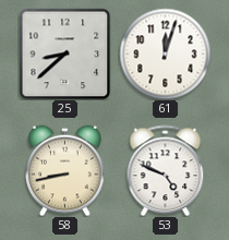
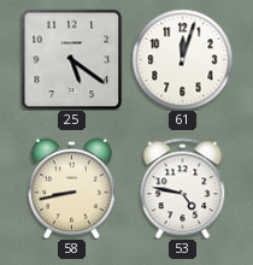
25: 8:38 -> 5:21
53: 4:49 -> 4:47
